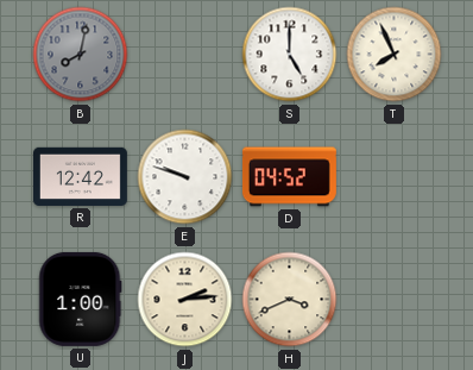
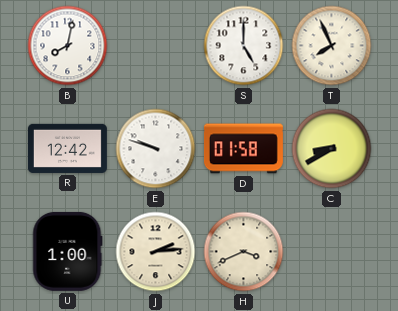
B dial: grey -> white
D: 04:52 -> 01:58
C: none -> 8:40
